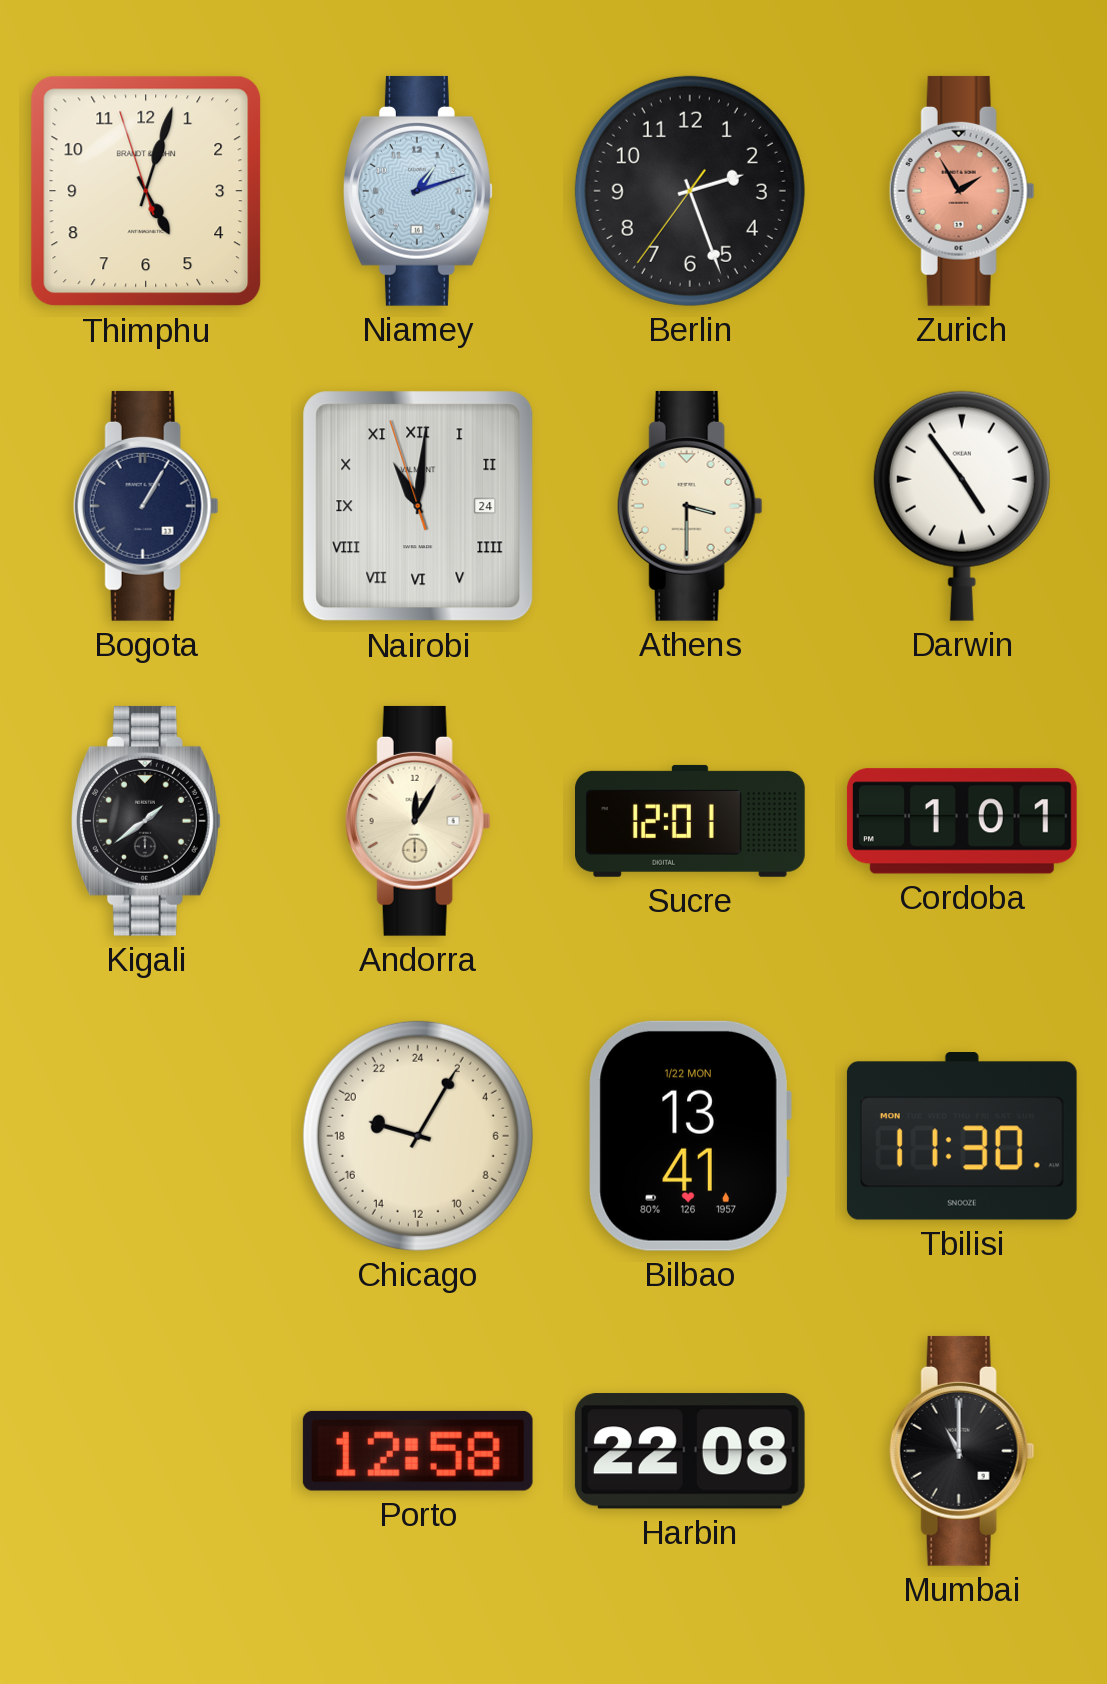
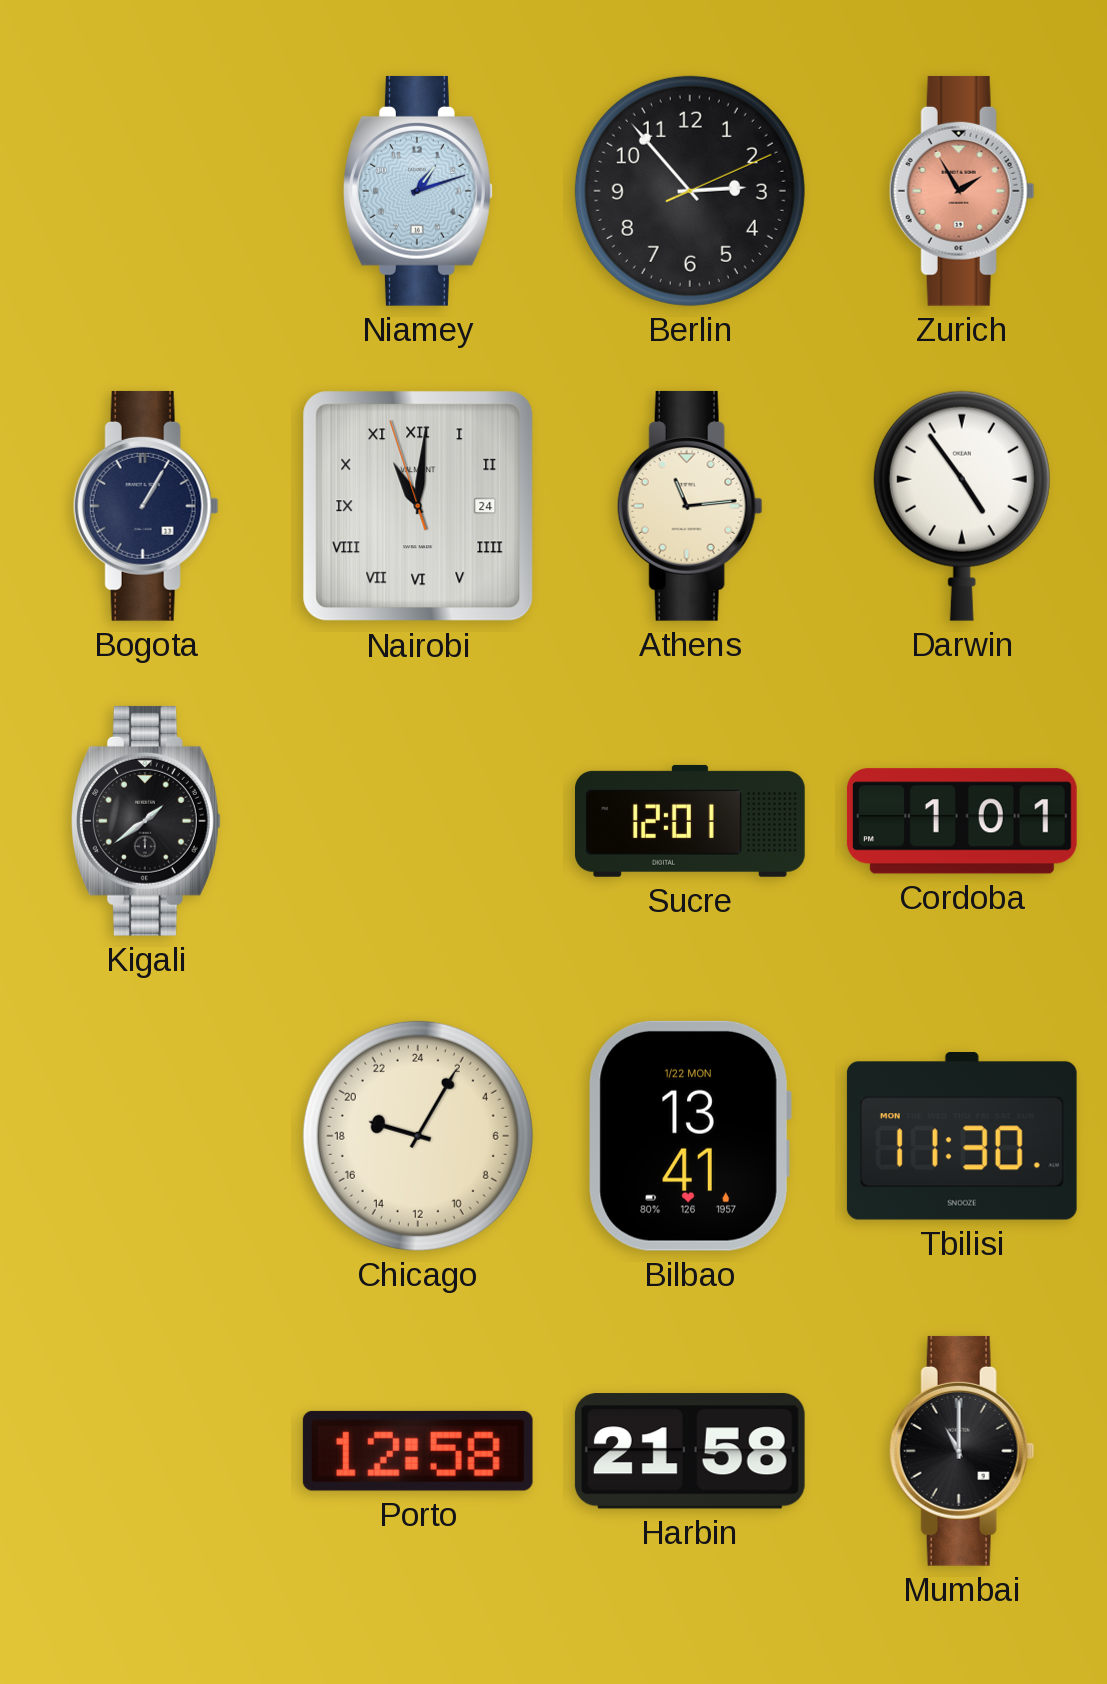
Thimphu: 5:02 -> none
Berlin: 2:26 -> 2:53
Athens: 3:30 -> 11:14
Andorra: 12:05 -> none
Harbin: 22:08 -> 21:58
